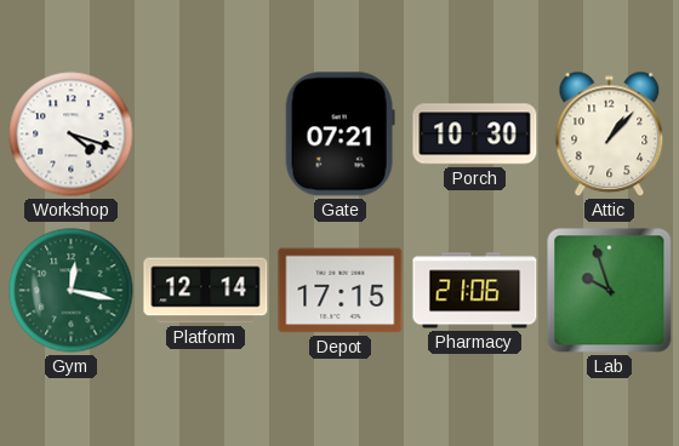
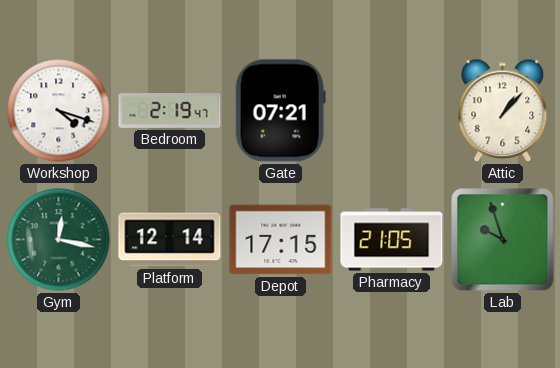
Bedroom: none -> 2:19
Porch: 10:30 -> none
Pharmacy: 21:06 -> 21:05
